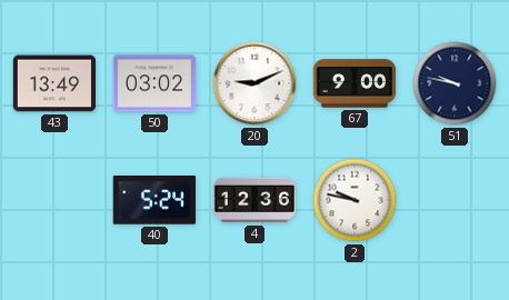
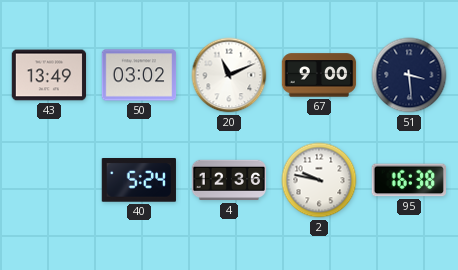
20: 9:11 -> 11:11
51: 9:47 -> 3:29
95: none -> 16:38
